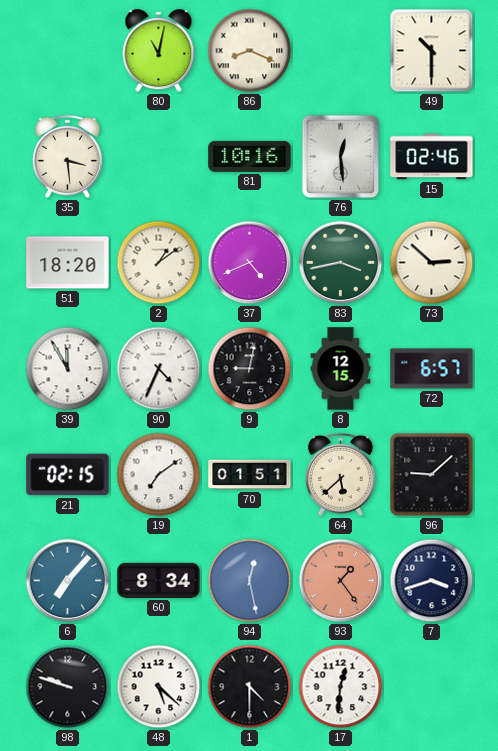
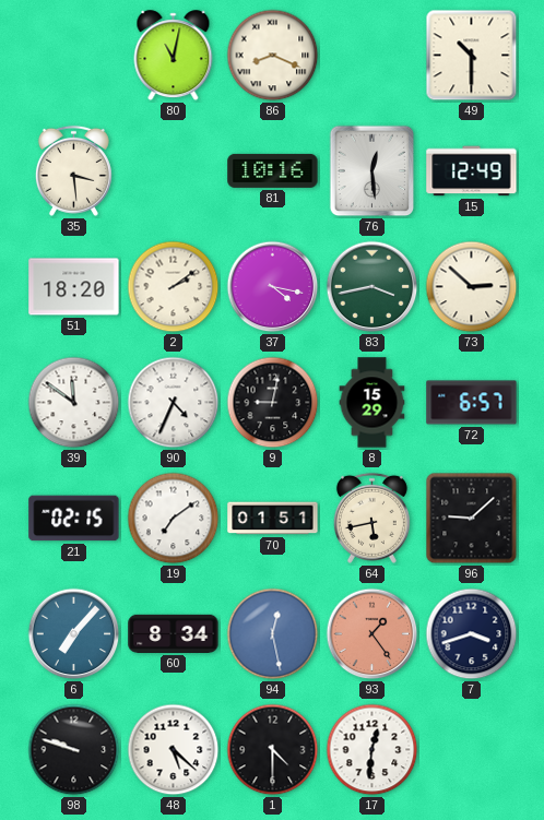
15: 02:46 -> 12:49
2: 1:09 -> 2:09
37: 4:41 -> 4:17
39: 11:55 -> 11:51
8: 12:15 -> 15:29
64: 5:38 -> 5:43
